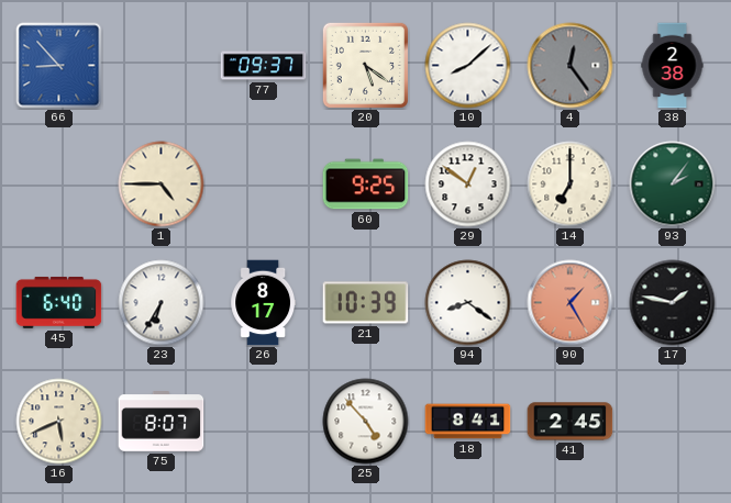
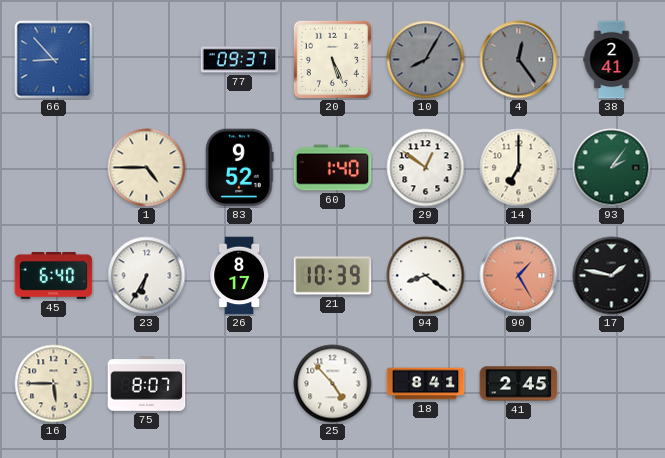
20: 5:21 -> 5:26
10: 8:08 -> 8:05
10 dial: white -> grey
38: 2:38 -> 2:41
83: none -> 9:52
60: 9:25 -> 1:40
16: 5:41 -> 5:45
